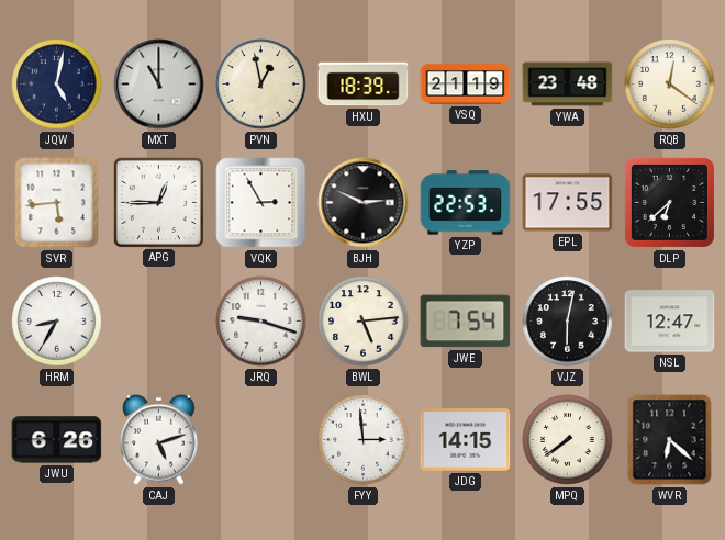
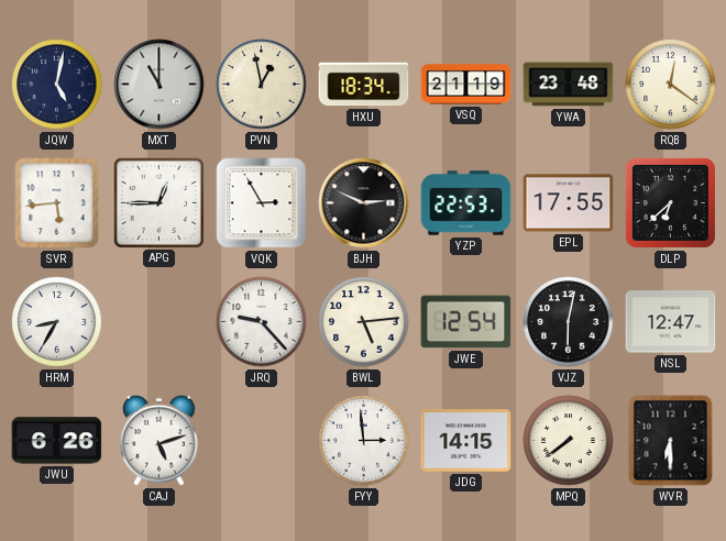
HXU: 18:39 -> 18:34
JRQ: 9:18 -> 9:23
JWE: 7:54 -> 12:54
WVR: 6:22 -> 6:30
